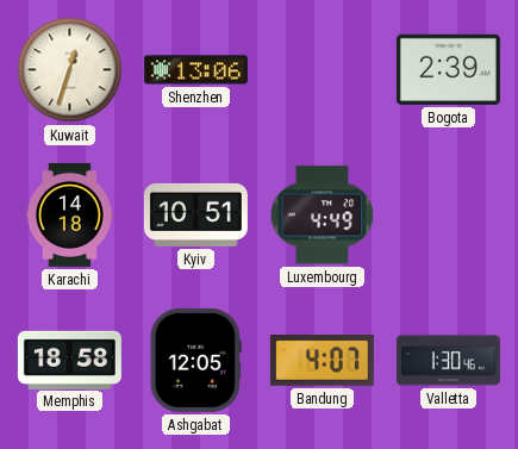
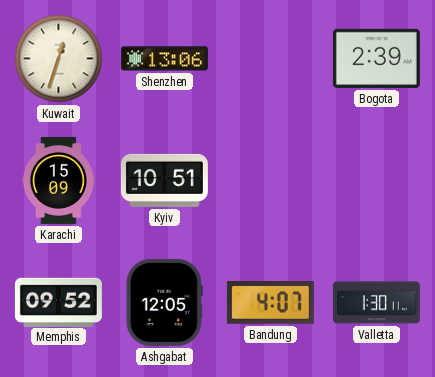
Karachi: 14:18 -> 15:09
Luxembourg: 4:49 -> none
Memphis: 18:58 -> 09:52
Valletta: 1:30:46 -> 1:30:11
